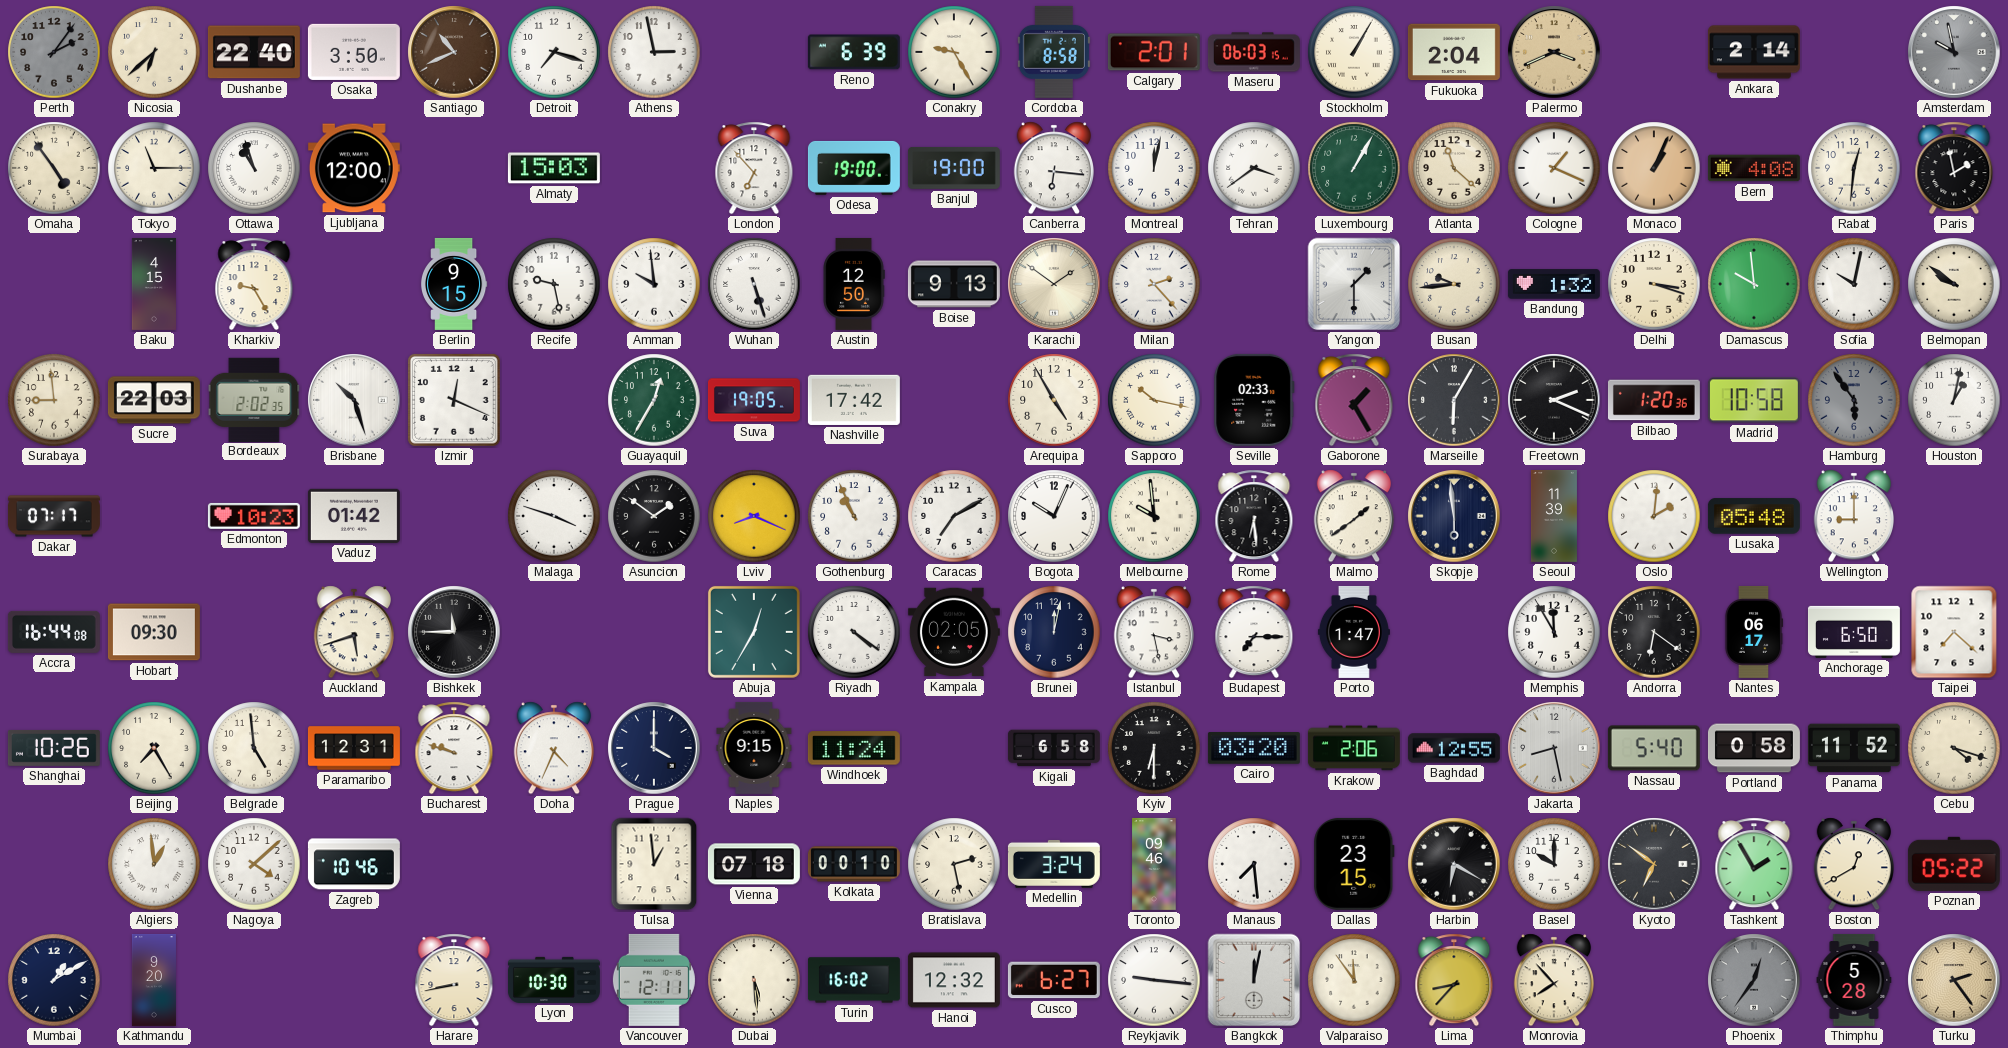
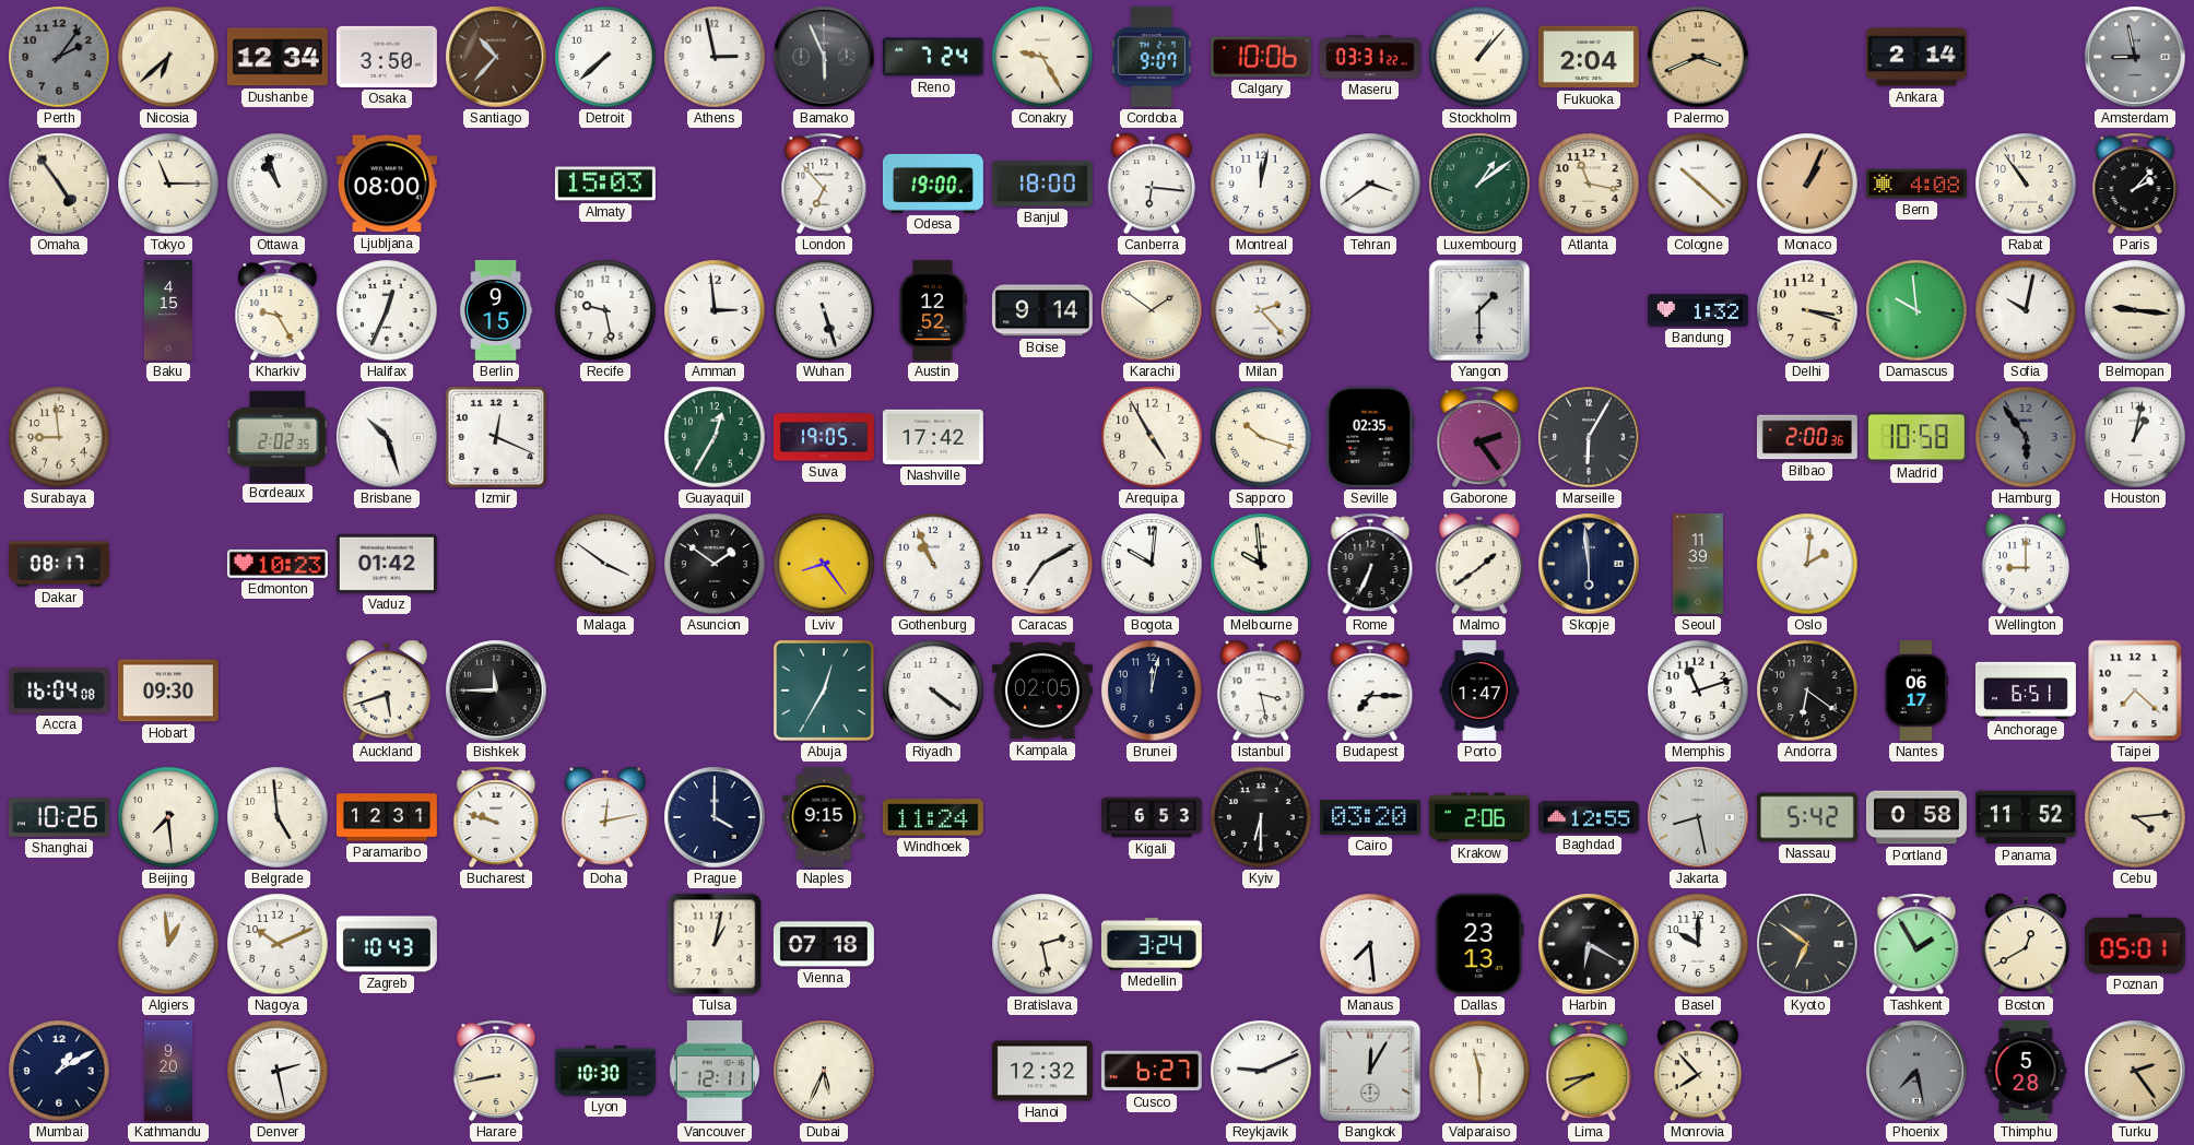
Dushanbe: 22:40 -> 12:34
Santiago: 10:41 -> 10:37
Detroit: 7:18 -> 7:38
Bamako: none -> 5:56
Reno: 6:39 -> 7:24
Cordoba: 8:58 -> 9:07
Calgary: 2:01 -> 10:06
Maseru: 06:03 -> 03:31
Stockholm: 1:05 -> 1:07
Amsterdam: 9:58 -> 8:58
Ljubljana: 12:00 -> 08:00
Banjul: 19:00 -> 18:00
Luxembourg: 1:05 -> 1:09
Atlanta: 11:22 -> 11:17
Cologne: 1:19 -> 10:22
Rabat: 12:31 -> 10:54
Paris: 1:58 -> 2:07
Halifax: none -> 12:34
Amman: 9:59 -> 2:59
Austin: 12:50 -> 12:52
Boise: 9:13 -> 9:14
Busan: 9:44 -> none
Belmopan: 9:51 -> 9:16
Sucre: 22:03 -> none
Sapporo: 10:17 -> 10:18
Seville: 02:33 -> 02:35
Gaborone: 1:25 -> 2:24
Freetown: 2:19 -> none
Bilbao: 1:20 -> 2:00
Dakar: 07:17 -> 08:17
Malaga: 3:48 -> 3:51
Lviv: 8:19 -> 8:24
Bogota: 10:04 -> 10:01
Rome: 6:29 -> 6:34
Lusaka: 05:48 -> none
Accra: 16:44 -> 16:04
Memphis: 11:55 -> 11:12
Anchorage: 6:50 -> 6:51
Beijing: 7:25 -> 7:29
Doha: 4:34 -> 12:13
Kigali: 6:58 -> 6:53
Nassau: 5:40 -> 5:42
Cebu: 4:18 -> 4:14
Nagoya: 4:08 -> 10:11
Zagreb: 10:46 -> 10:43
Tulsa: 12:59 -> 1:02
Kolkata: 00:10 -> none
Toronto: 09:46 -> none
Dallas: 23:15 -> 23:13
Poznan: 05:22 -> 05:01
Denver: none -> 2:28
Dubai: 5:29 -> 5:34
Turin: 16:02 -> none
Reykjavik: 9:16 -> 9:11
Bangkok: 12:02 -> 12:05
Valparaiso: 11:54 -> 11:30
Lima: 8:37 -> 8:40
Phoenix: 12:36 -> 7:28
